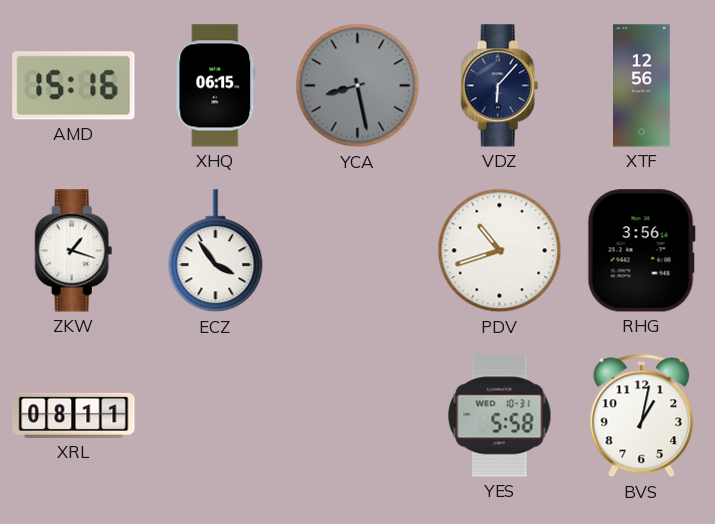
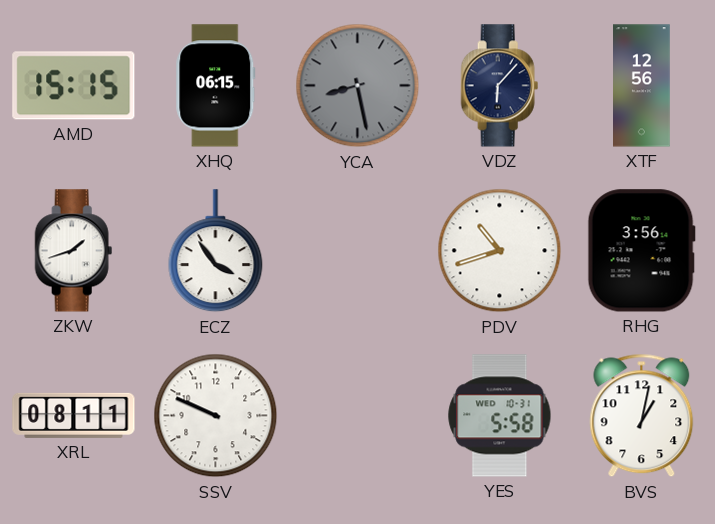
AMD: 15:16 -> 15:15
ZKW: 1:18 -> 1:42
SSV: none -> 9:49
